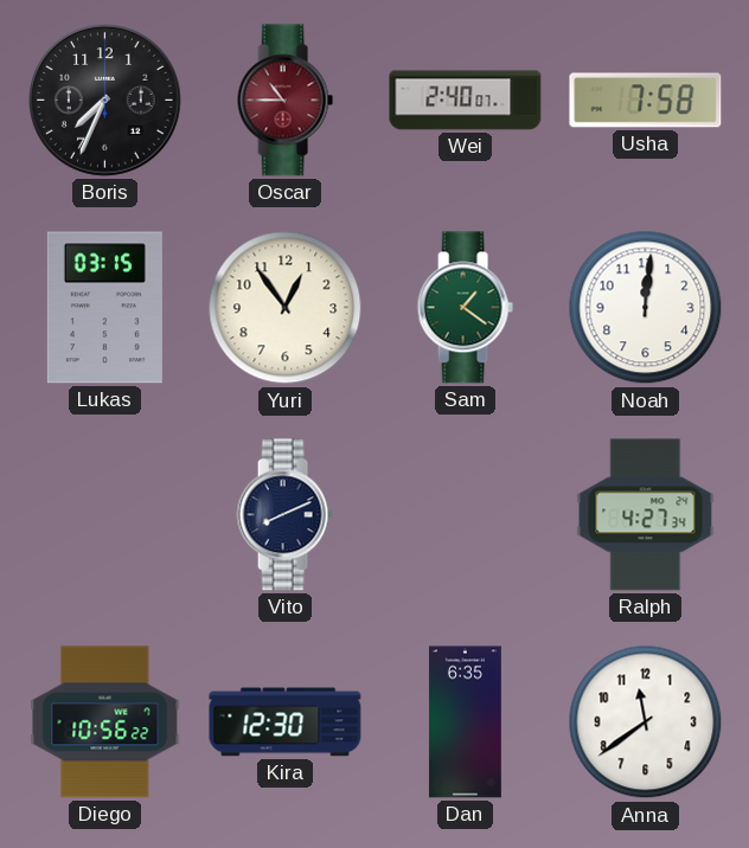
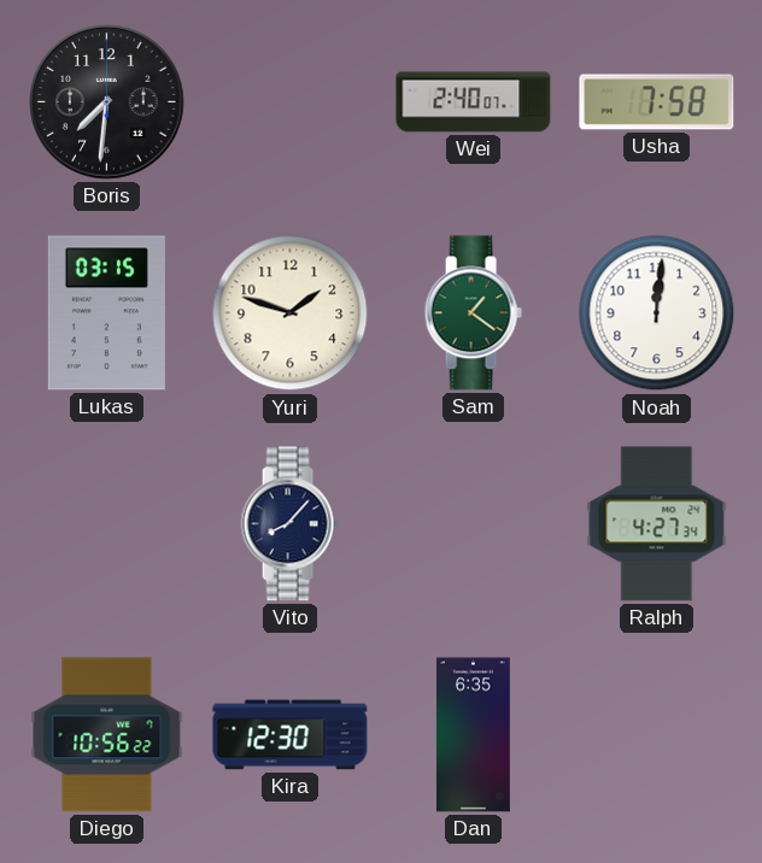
Boris: 7:34 -> 7:31
Oscar: 10:45 -> none
Yuri: 12:54 -> 1:48
Vito: 8:11 -> 8:07
Anna: 11:39 -> none
